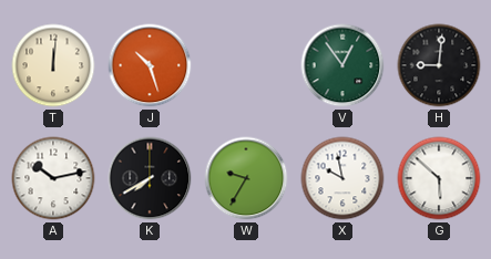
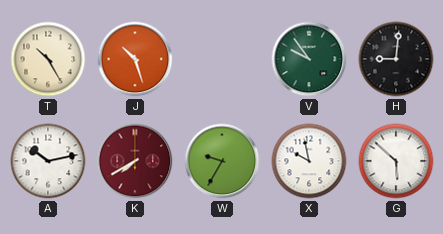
T: 12:01 -> 10:25
V: 12:54 -> 9:54
K dial: black -> burgundy
